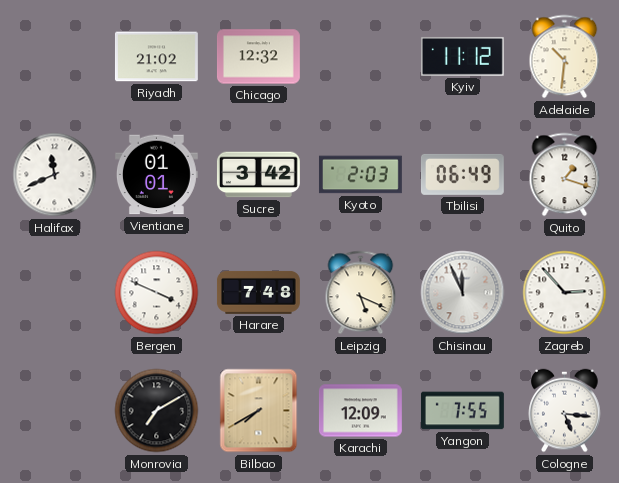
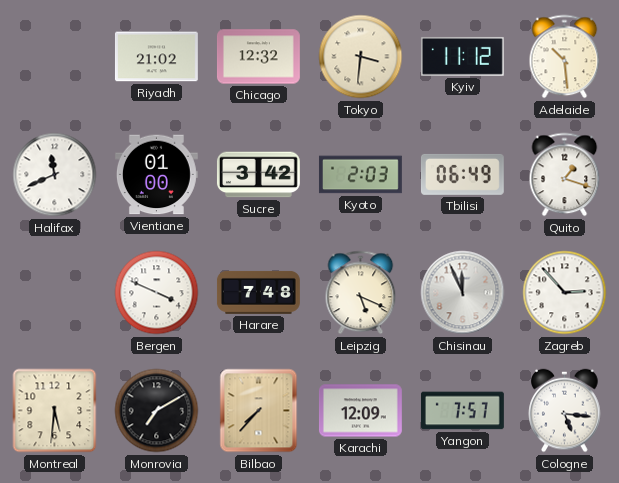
Tokyo: none -> 3:31
Adelaide: 10:31 -> 10:29
Vientiane: 01:01 -> 01:00
Montreal: none -> 5:31
Bilbao: 7:40 -> 7:37
Yangon: 7:55 -> 7:57
